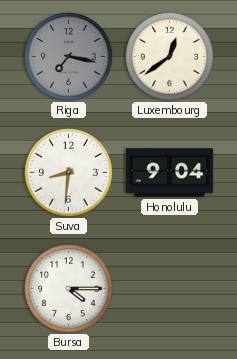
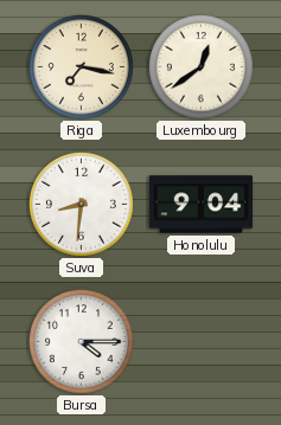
Riga dial: grey -> cream
